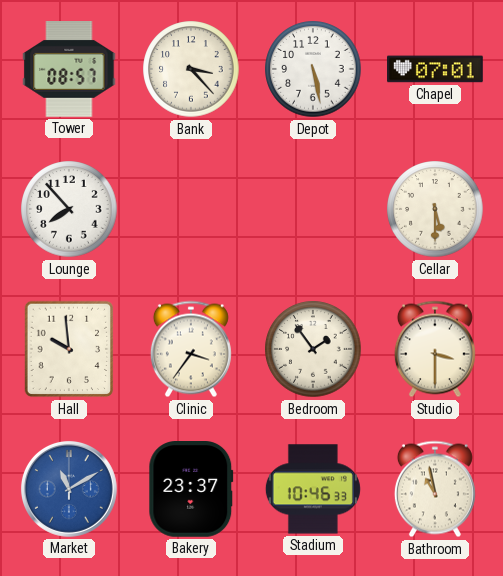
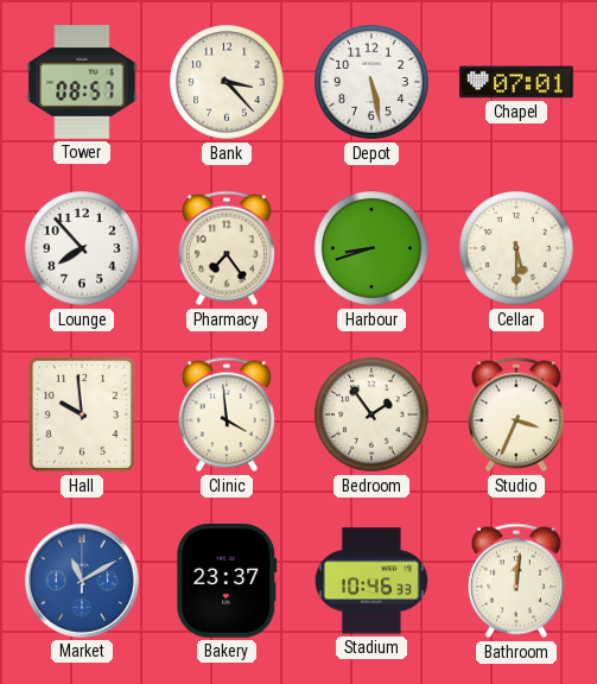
Pharmacy: none -> 7:24
Harbour: none -> 8:42
Clinic: 3:36 -> 3:59
Studio: 3:30 -> 3:34
Bathroom: 10:58 -> 12:01
